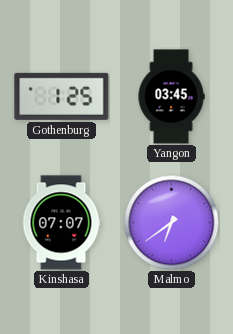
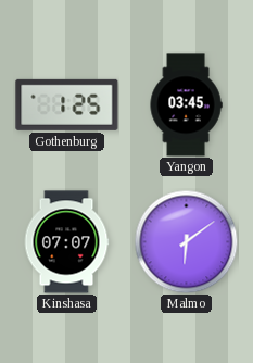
Malmo: 6:39 -> 6:09
